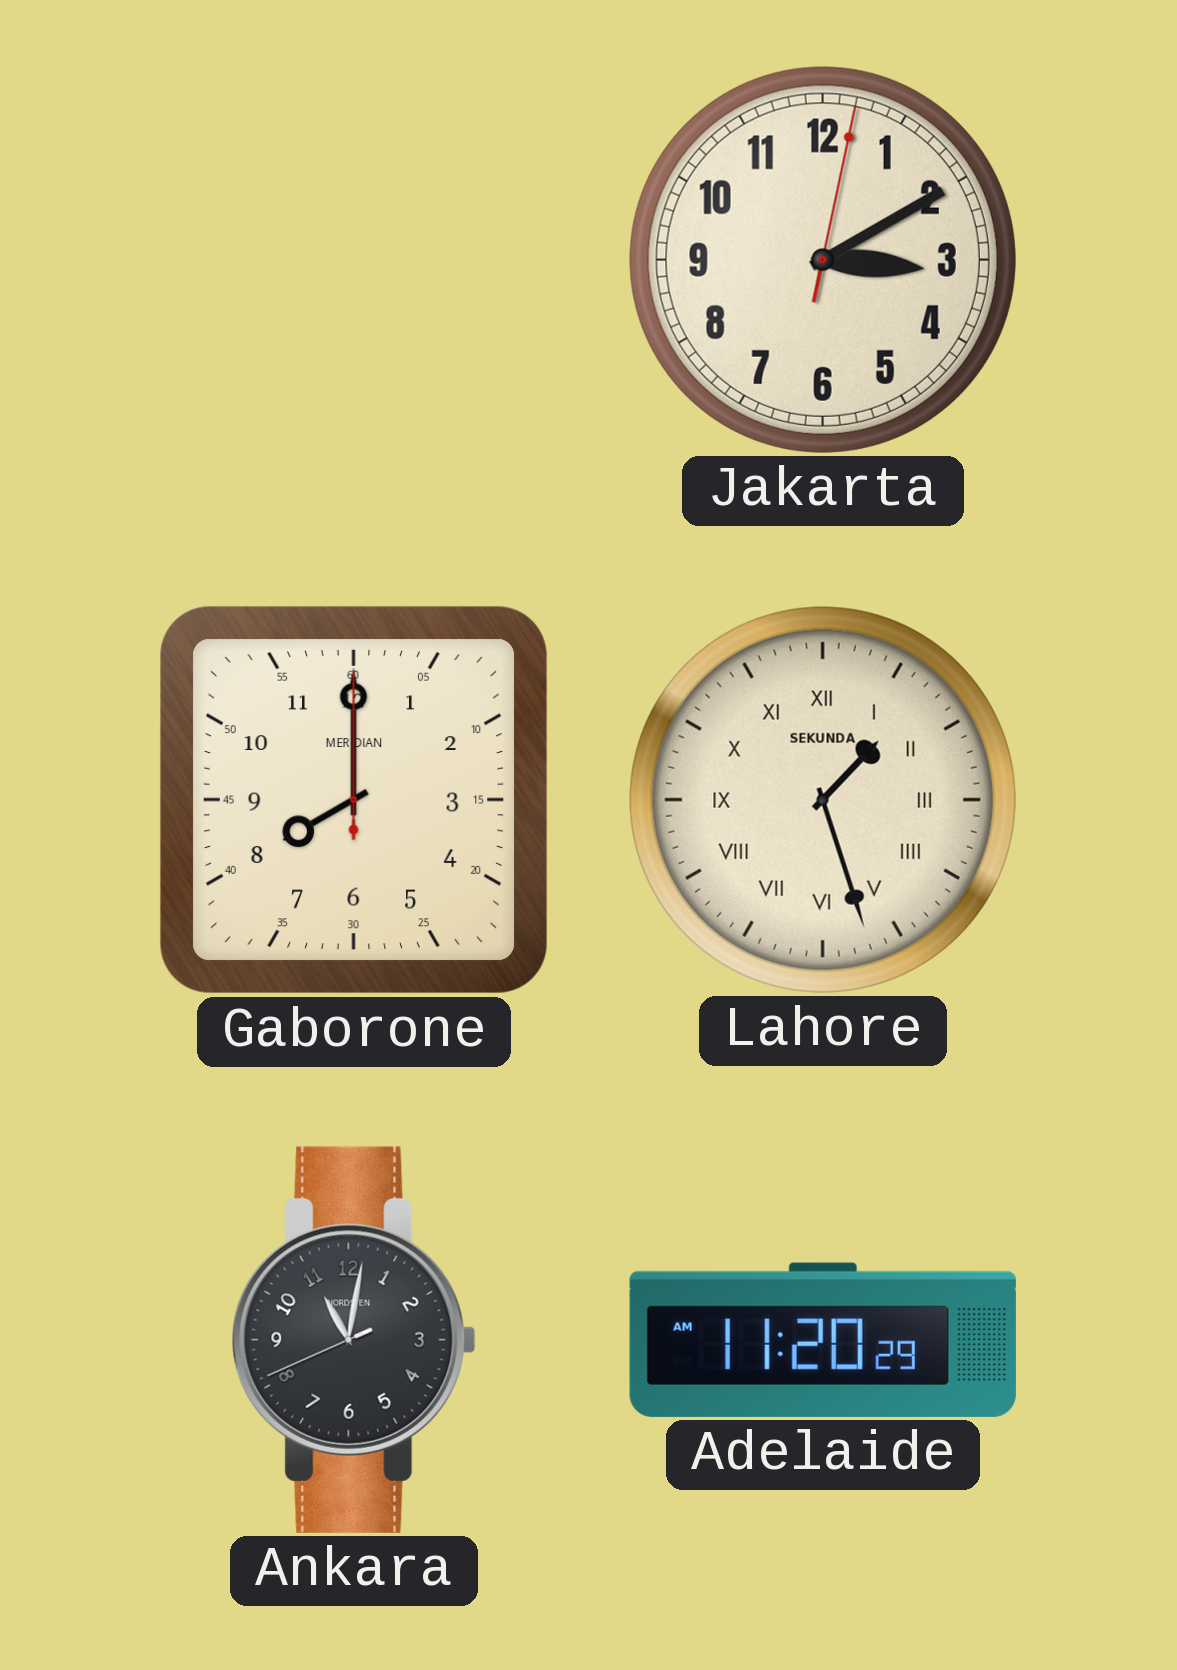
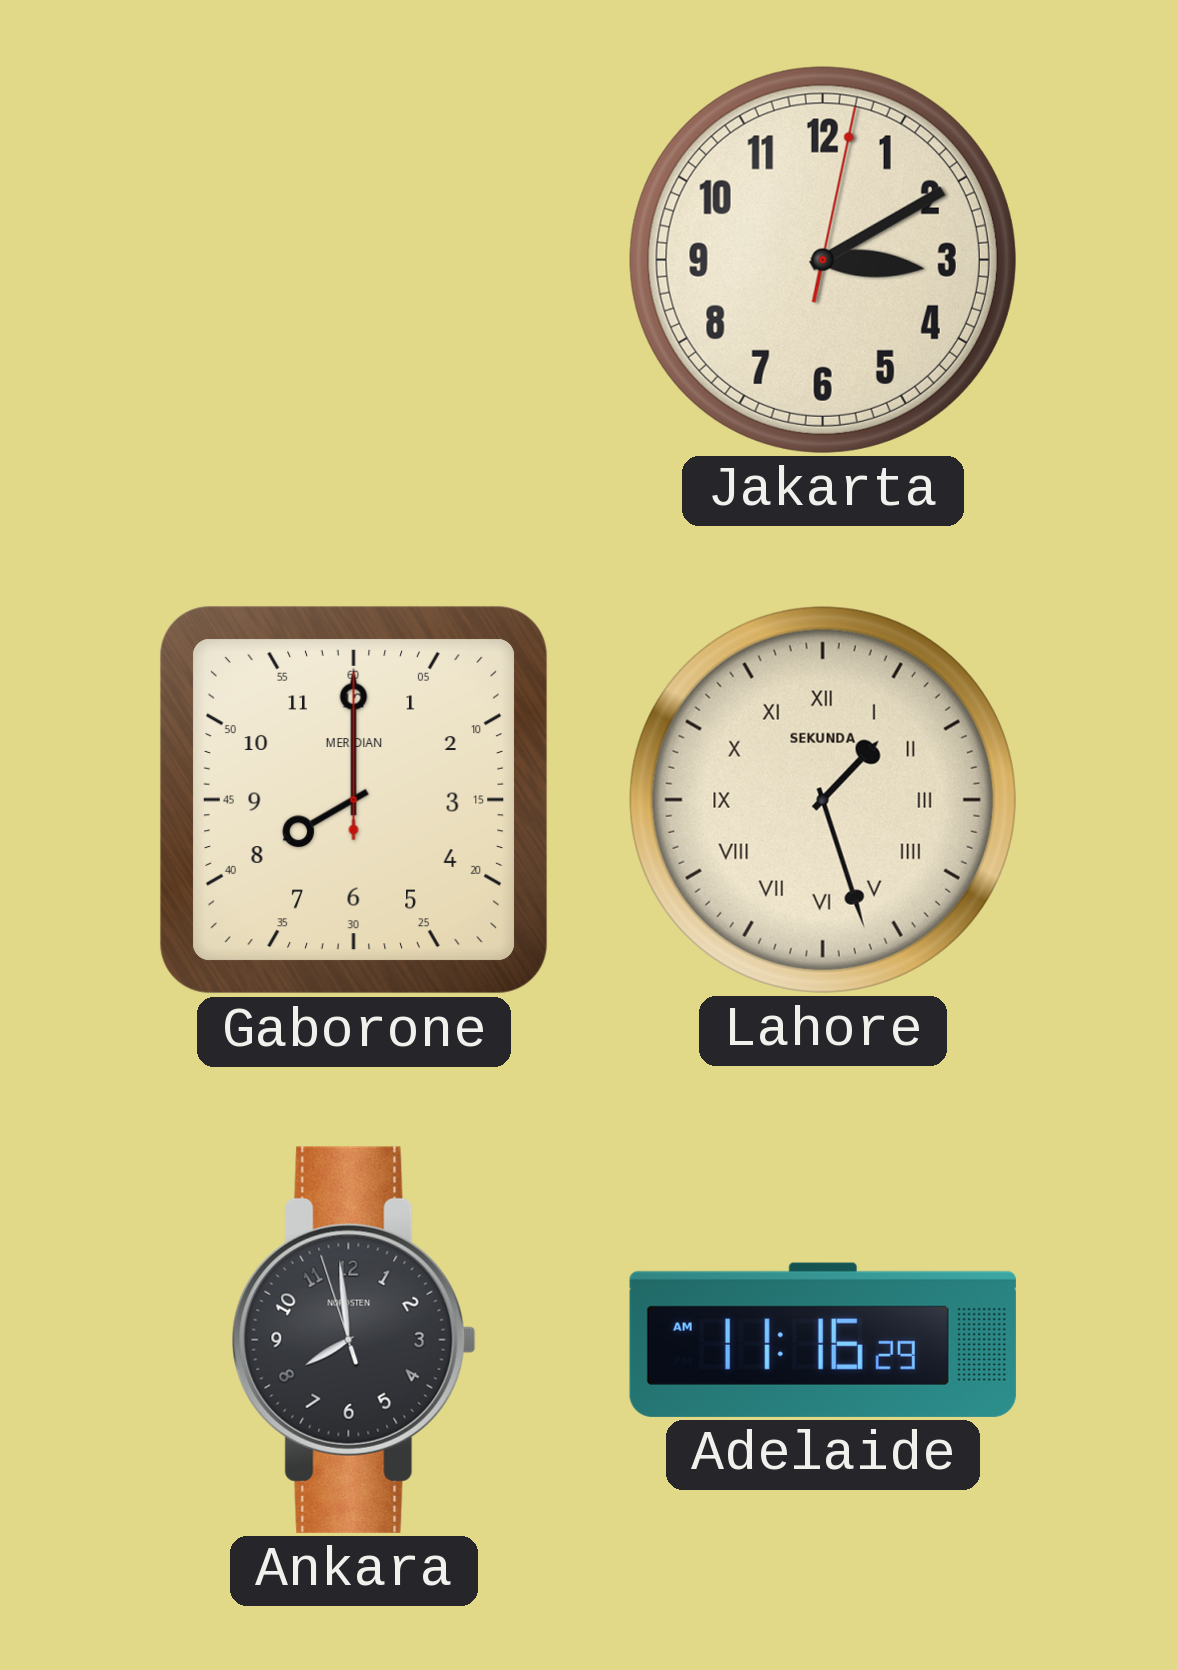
Ankara: 11:01 -> 7:58
Adelaide: 11:20 -> 11:16
